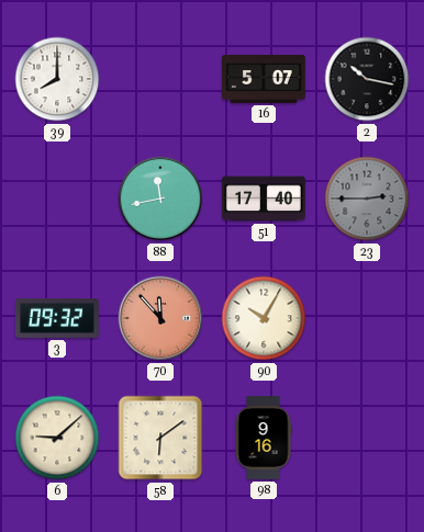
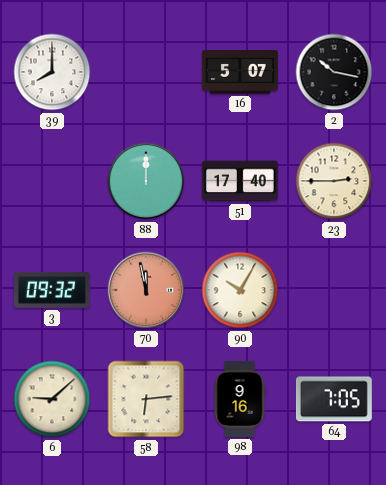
88: 11:43 -> 12:00
23 dial: grey -> cream
70: 11:53 -> 11:58
58: 6:09 -> 6:14
64: none -> 7:05
